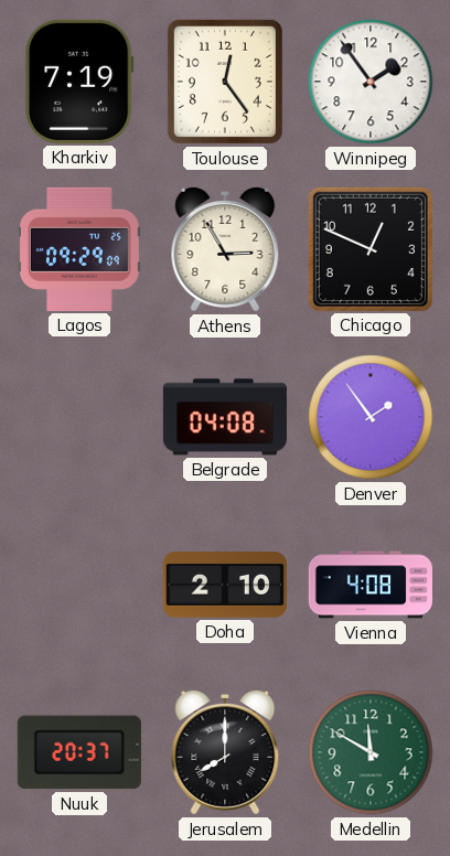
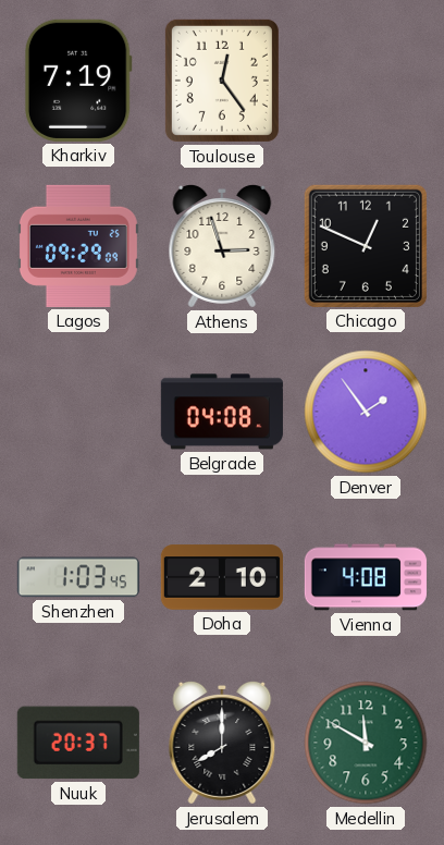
Winnipeg: 1:54 -> none
Athens: 2:55 -> 2:57
Shenzhen: none -> 1:03
